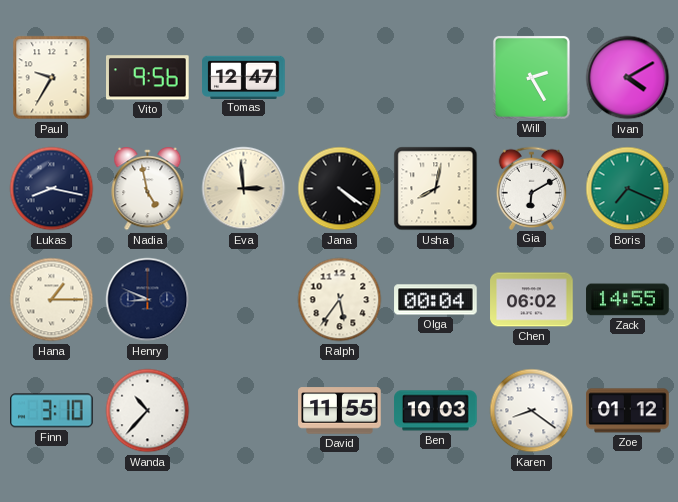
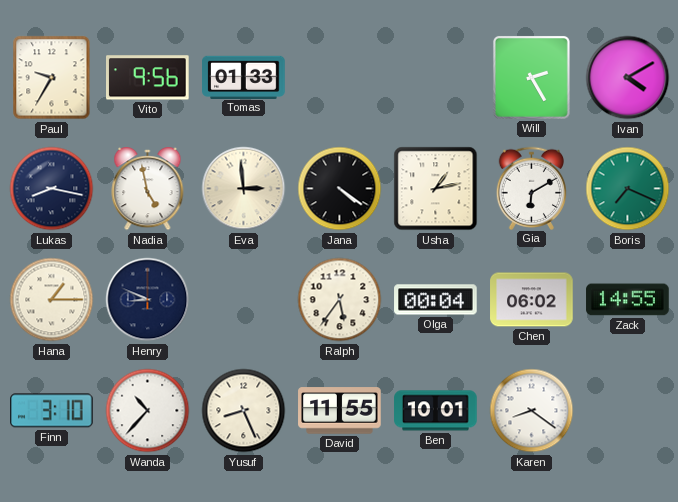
Tomas: 12:47 -> 01:33
Usha: 8:02 -> 1:13
Yusuf: none -> 8:26
Ben: 10:03 -> 10:01
Zoe: 01:12 -> none
